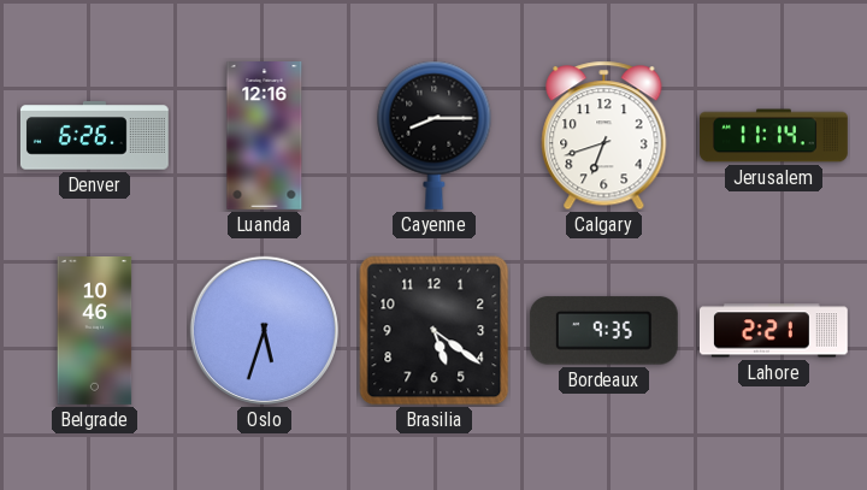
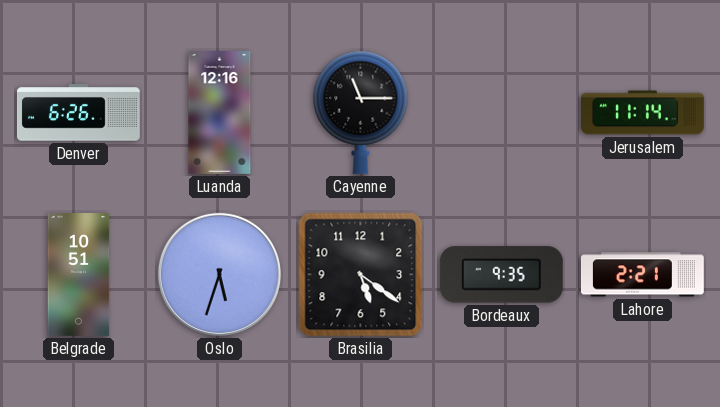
Cayenne: 8:15 -> 11:15
Calgary: 6:42 -> none
Belgrade: 10:46 -> 10:51
